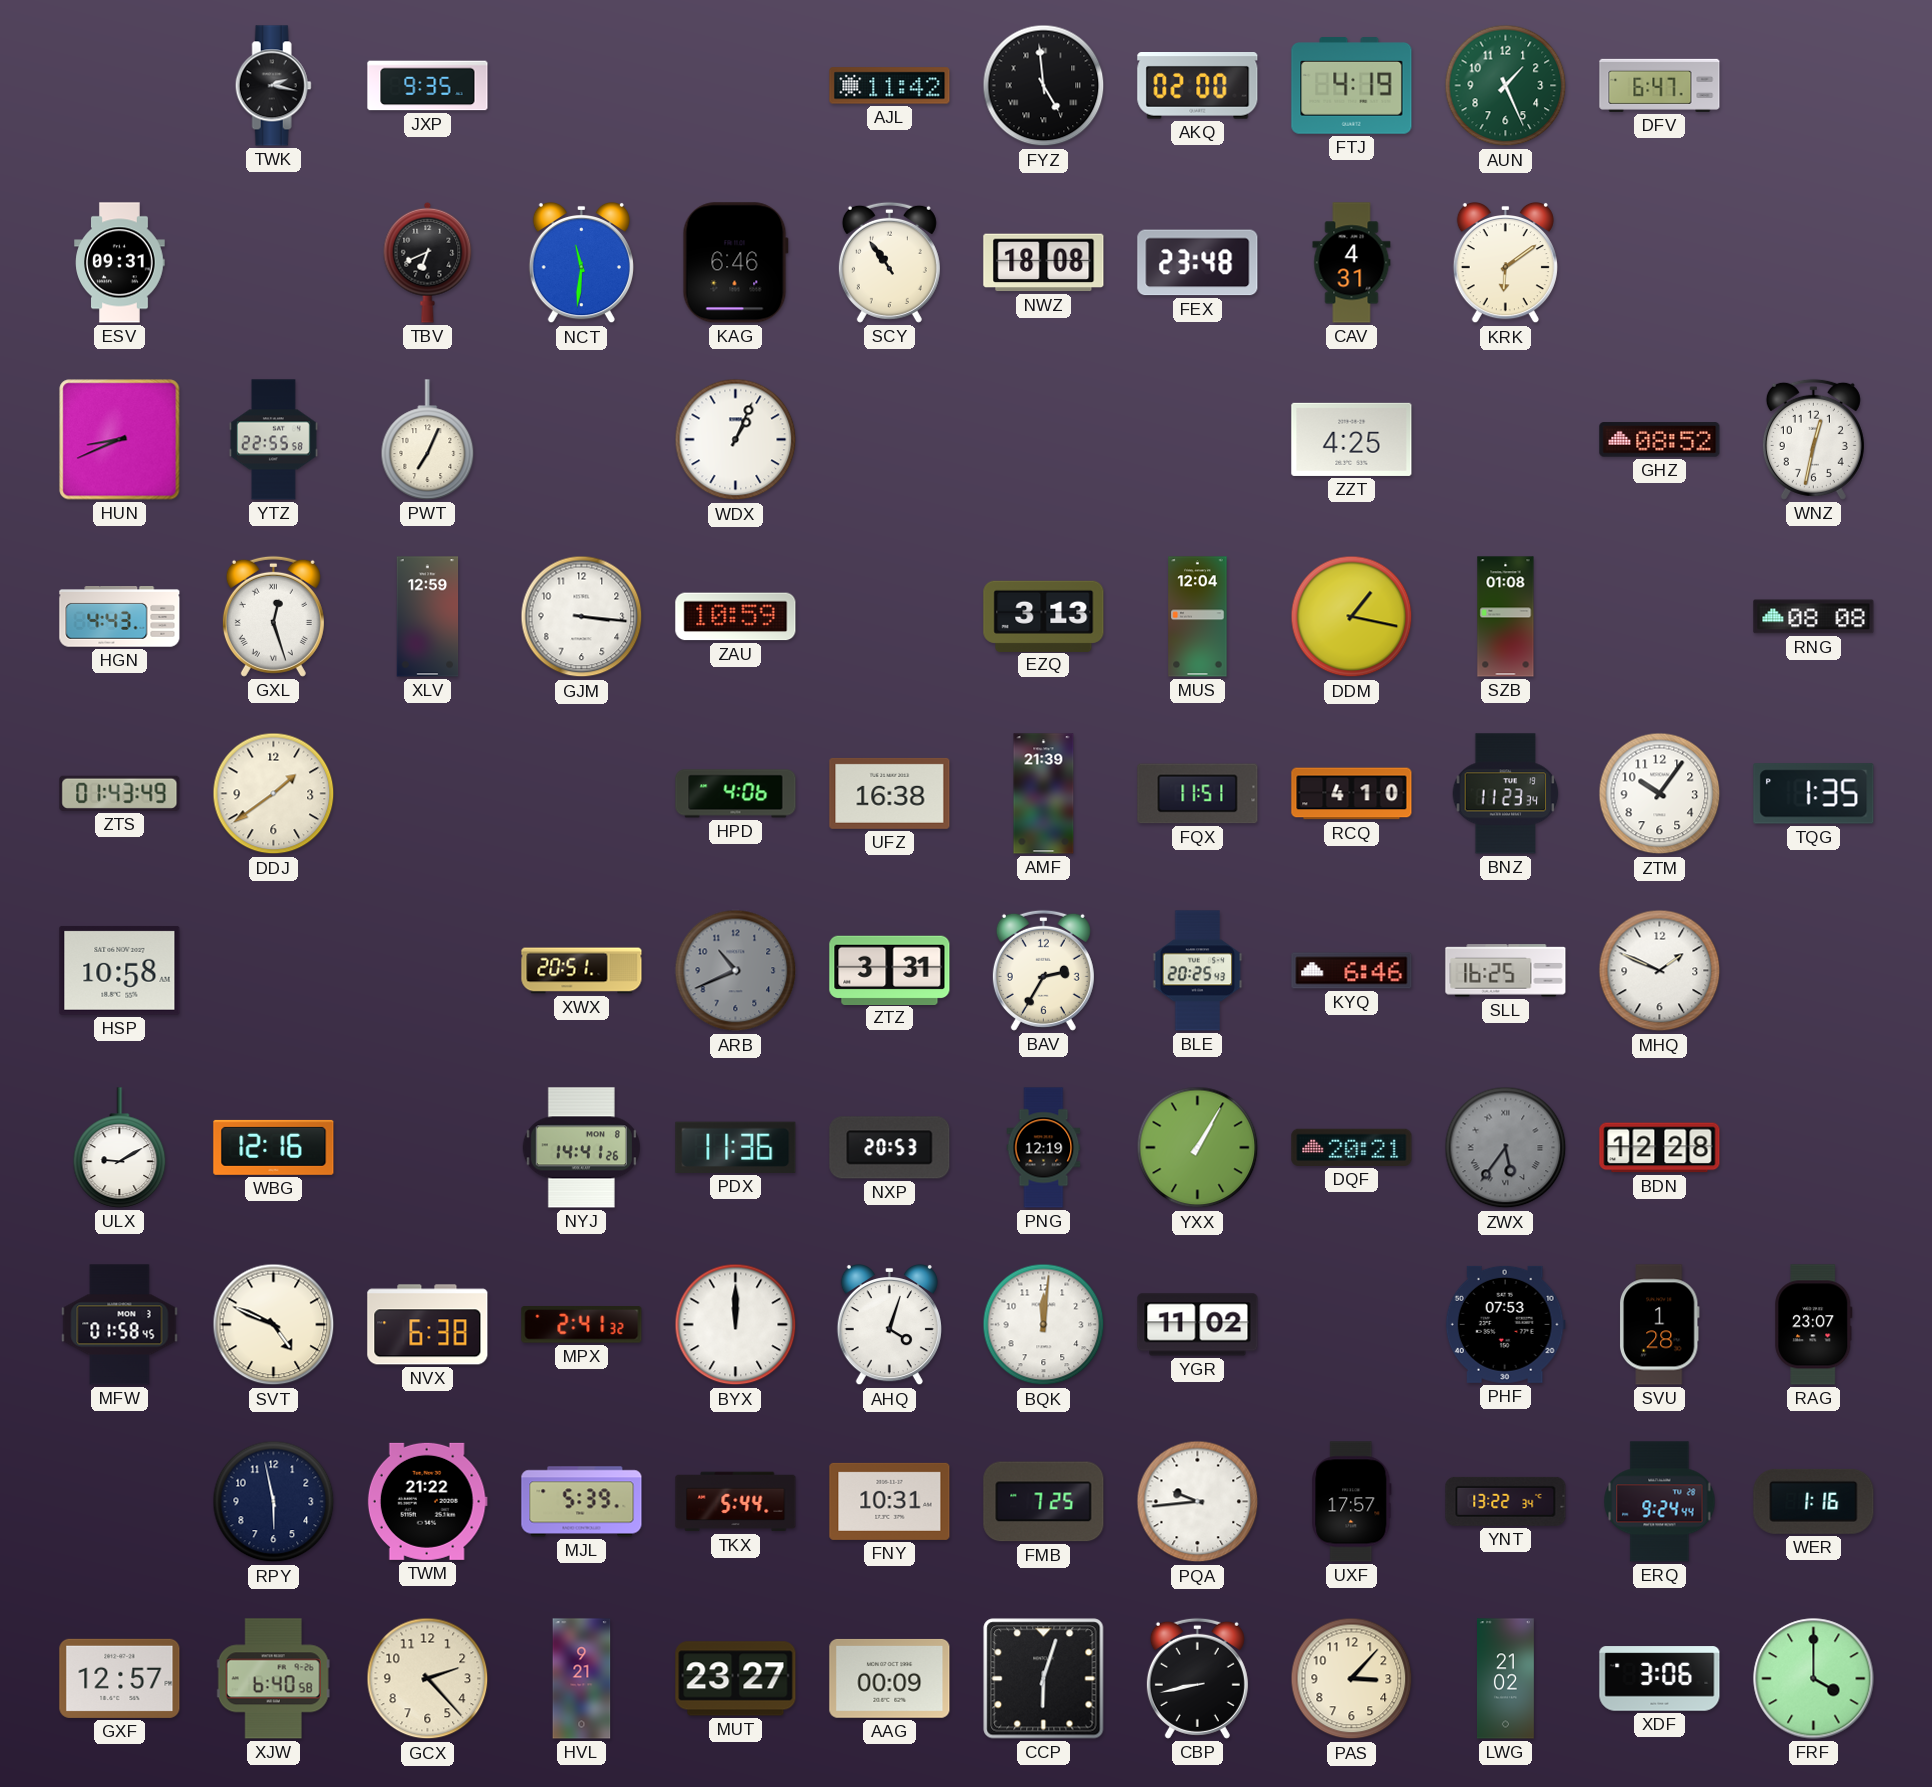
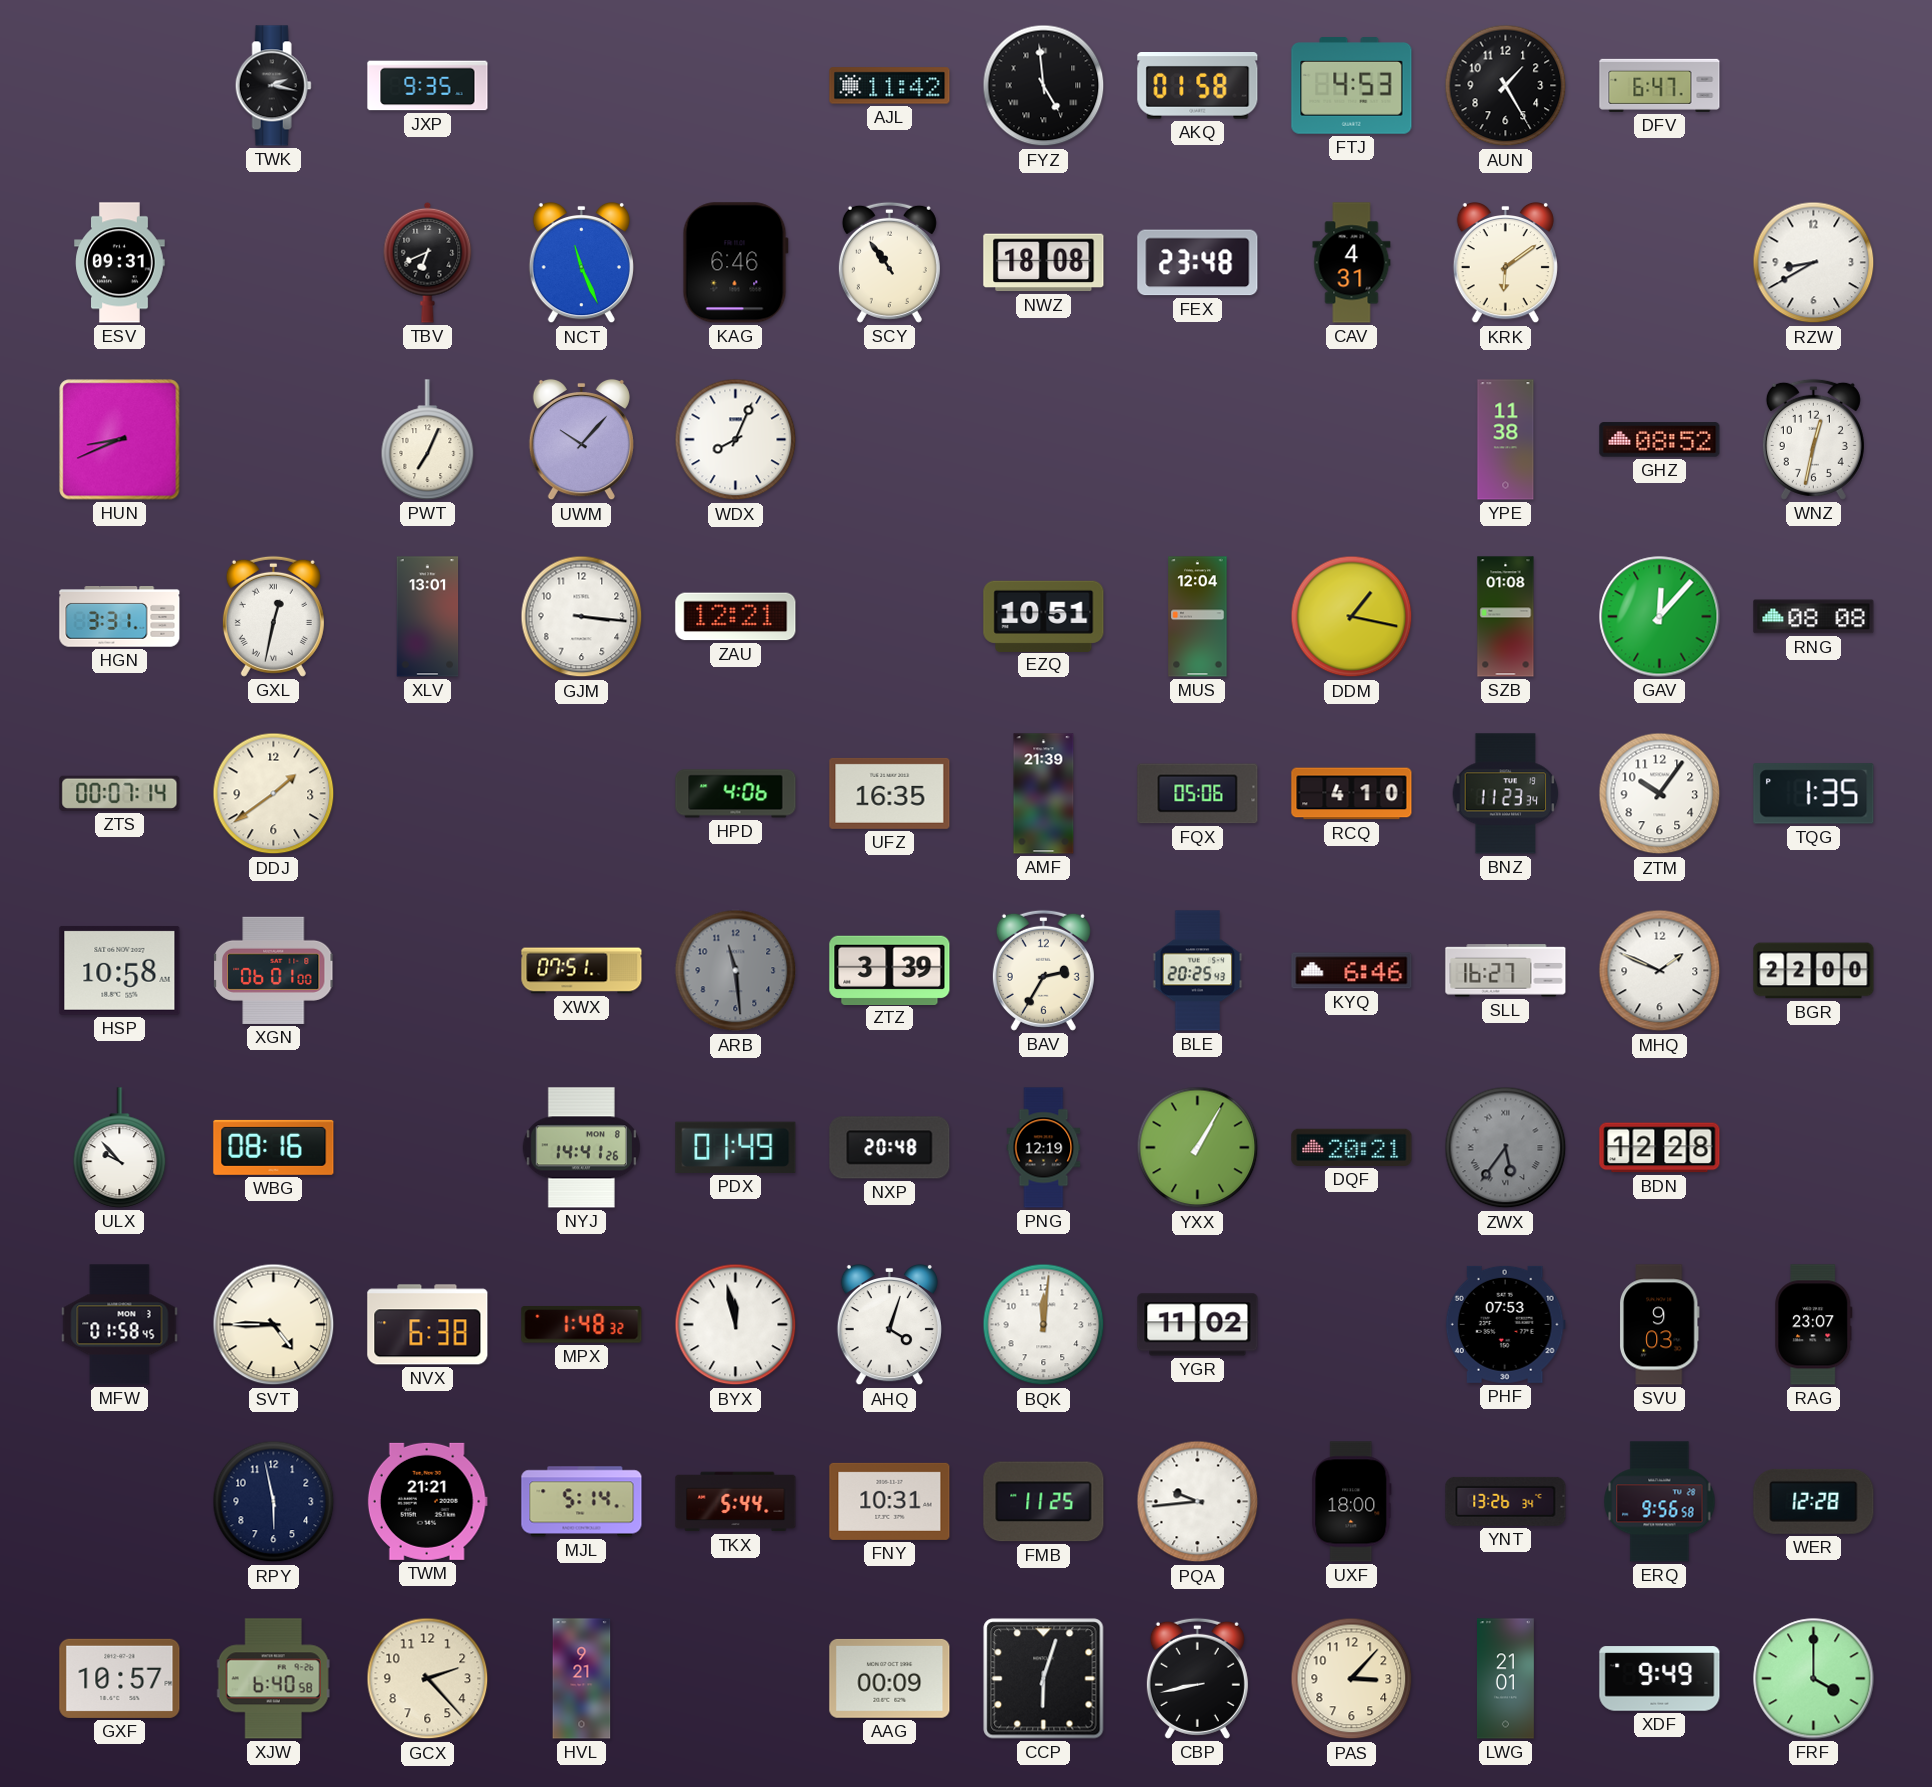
AKQ: 02:00 -> 01:58
FTJ: 4:19 -> 4:53
AUN: 1:26 -> 1:25
AUN dial: green -> black
NCT: 11:31 -> 11:26
RZW: none -> 8:40
YTZ: 22:55 -> none
UWM: none -> 10:07
WDX: 1:04 -> 8:04
ZZT: 4:25 -> none
YPE: none -> 11:38
HGN: 4:43 -> 3:31
GXL: 12:27 -> 12:32
XLV: 12:59 -> 13:01
ZAU: 10:59 -> 12:21
EZQ: 3:13 -> 10:51
GAV: none -> 12:07
ZTS: 01:43 -> 00:07
UFZ: 16:38 -> 16:35
FQX: 11:51 -> 05:06
XGN: none -> 06:01
XWX: 20:51 -> 07:51
ARB: 10:41 -> 11:29
ZTZ: 3:31 -> 3:39
SLL: 16:25 -> 16:27
BGR: none -> 22:00
ULX: 9:10 -> 9:53
WBG: 12:16 -> 08:16
PDX: 11:36 -> 01:49
NXP: 20:53 -> 20:48
SVT: 4:49 -> 4:45
MPX: 2:41 -> 1:48
BYX: 12:00 -> 11:58
SVU: 1:28 -> 9:03
TWM: 21:22 -> 21:21
MJL: 5:39 -> 5:14
FMB: 7:25 -> 11:25
UXF: 17:57 -> 18:00
YNT: 13:22 -> 13:26
ERQ: 9:24 -> 9:56
WER: 1:16 -> 12:28
GXF: 12:57 -> 10:57
MUT: 23:27 -> none
LWG: 21:02 -> 21:01
XDF: 3:06 -> 9:49
